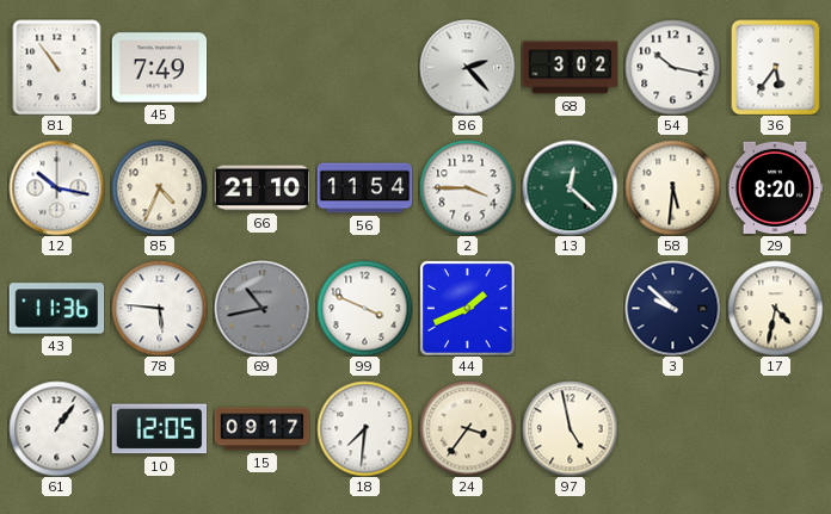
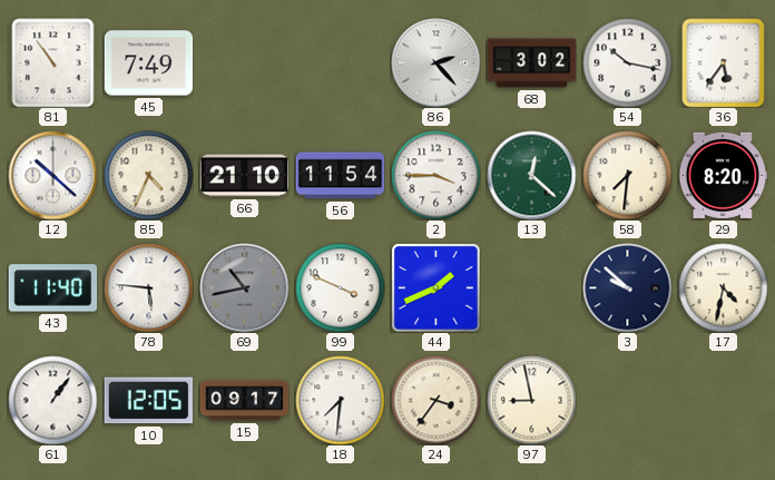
12: 10:17 -> 10:22
58: 5:31 -> 7:31
43: 11:36 -> 11:40
97: 4:58 -> 8:58
